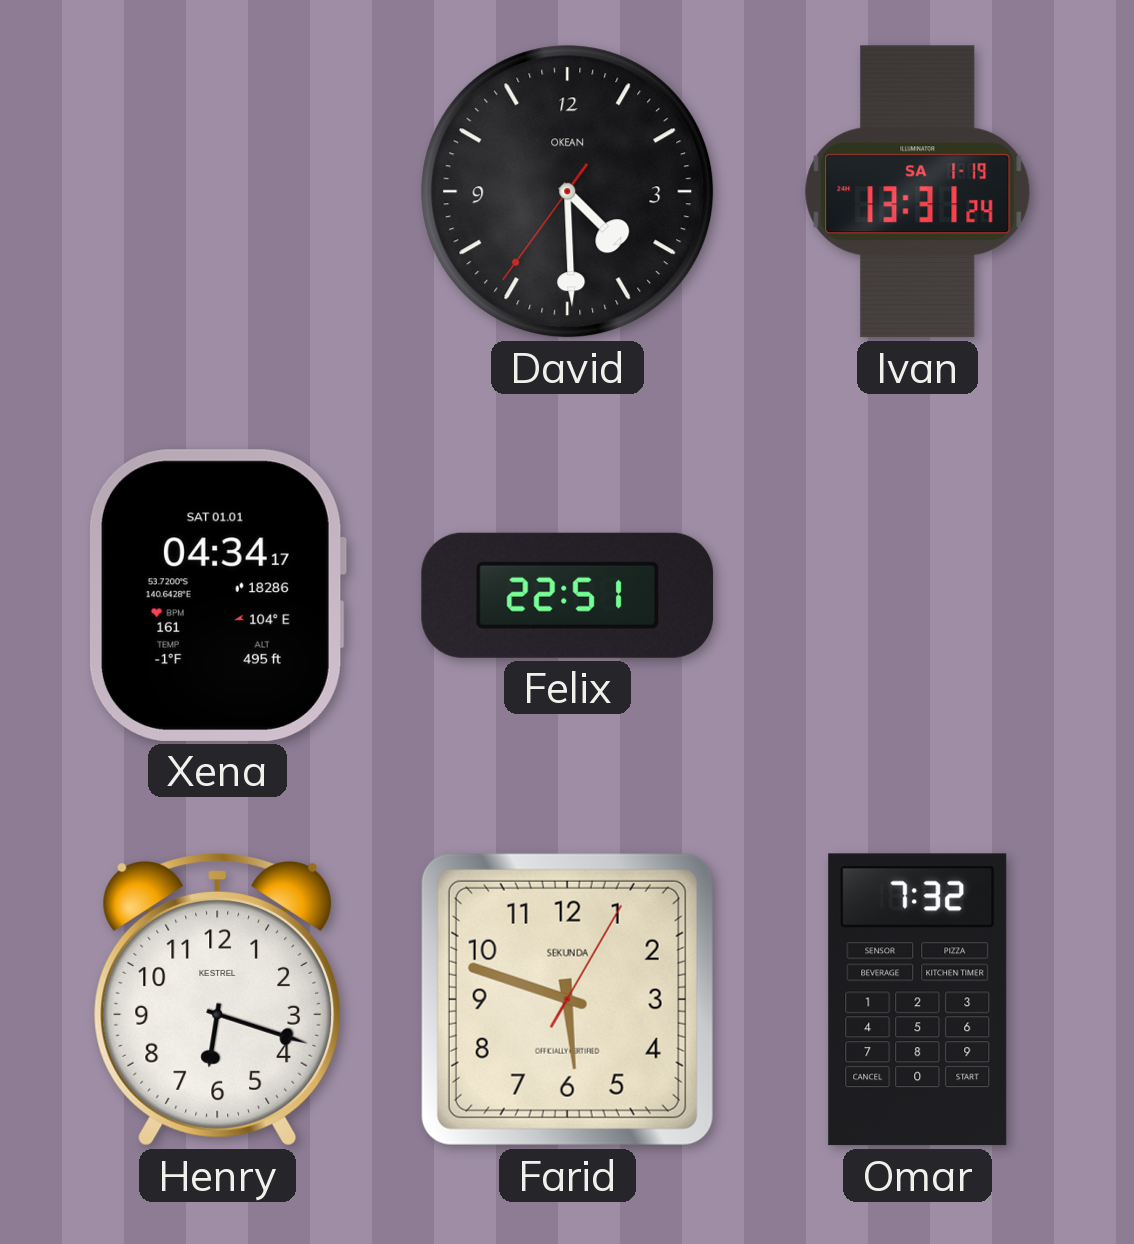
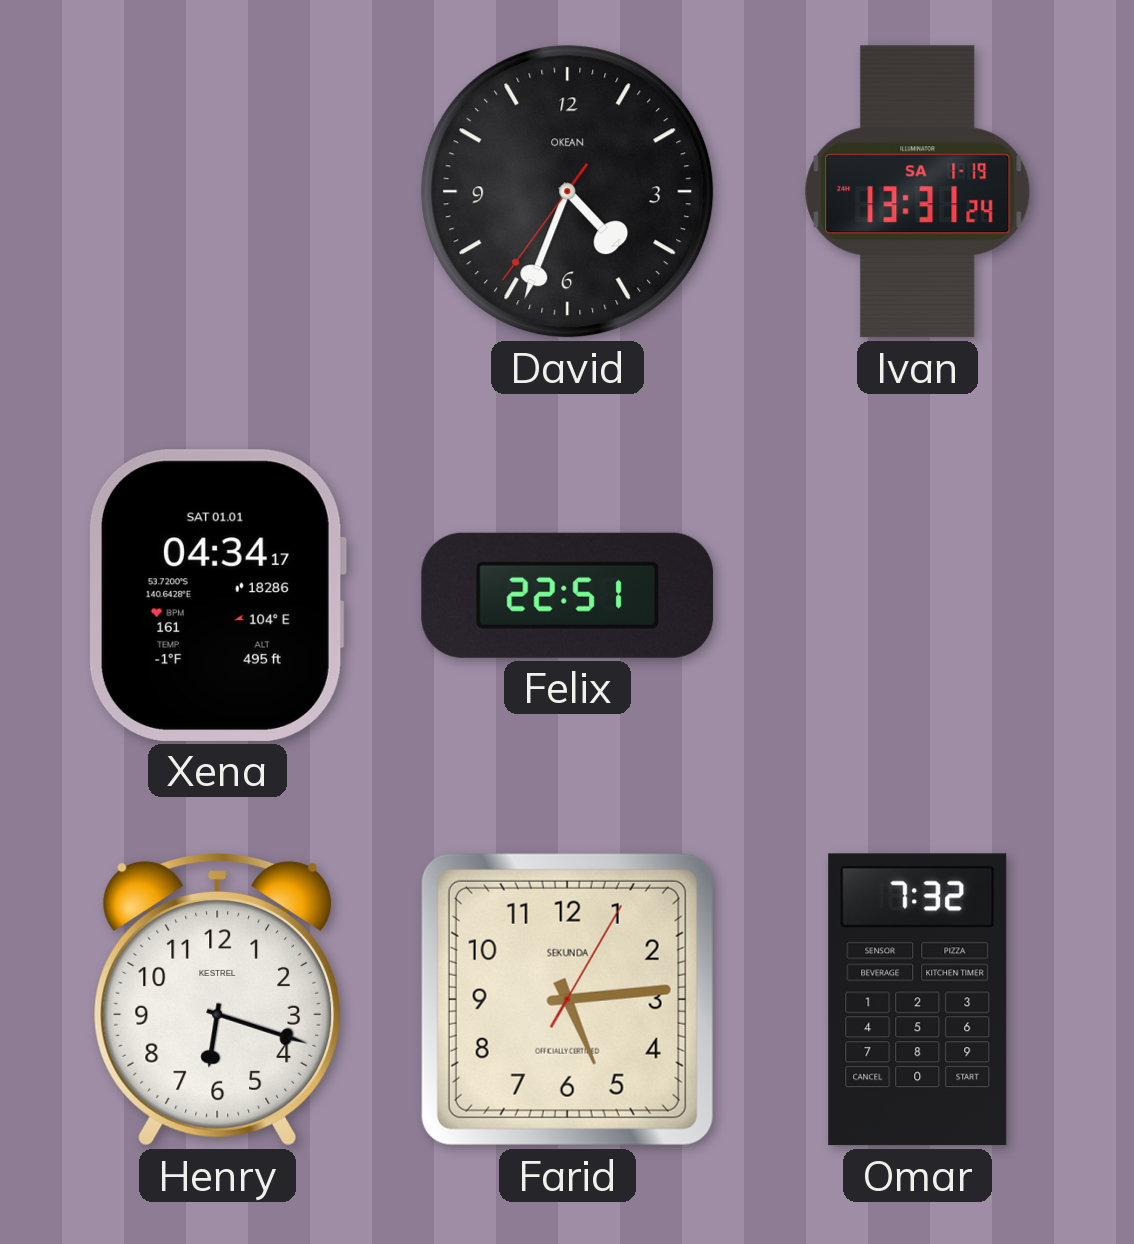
David: 4:29 -> 4:33
Farid: 5:48 -> 5:14
